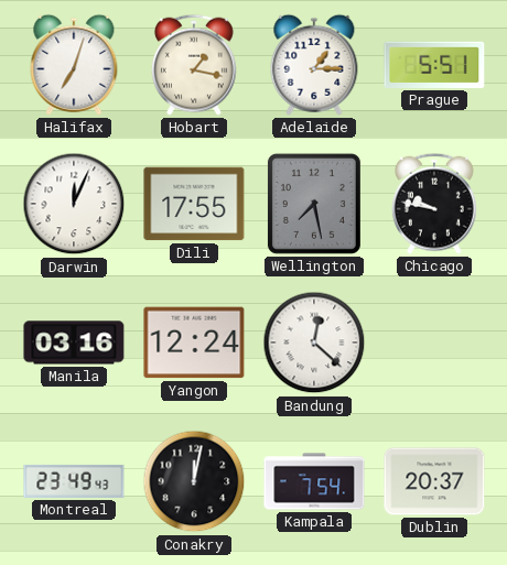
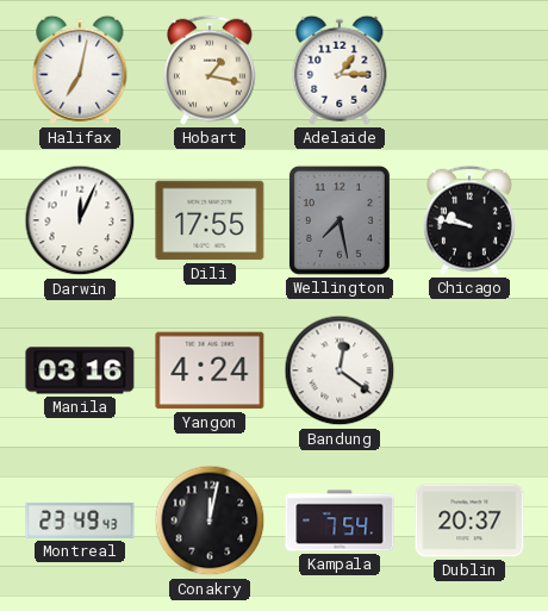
Halifax: 7:03 -> 7:02
Prague: 5:51 -> none
Yangon: 12:24 -> 4:24
Bandung: 12:22 -> 12:21
